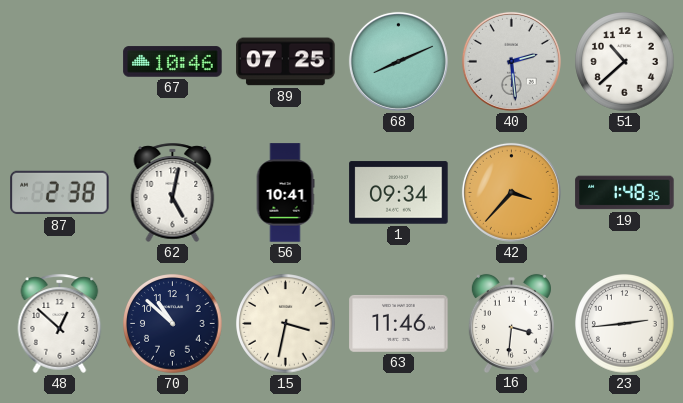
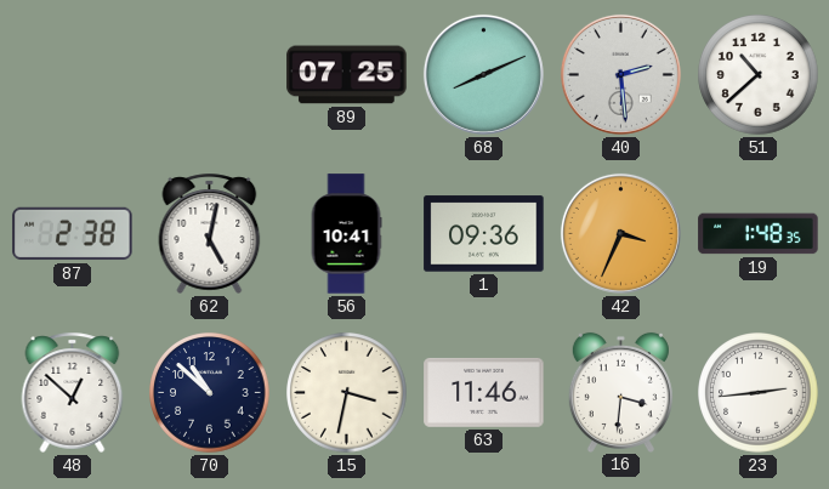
67: 10:46 -> none
1: 09:34 -> 09:36
42: 3:37 -> 3:34
